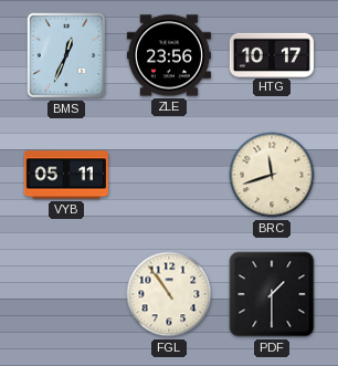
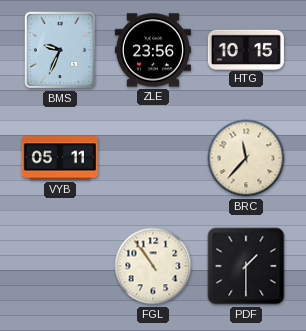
BMS: 12:34 -> 9:34
HTG: 10:17 -> 10:15
BRC: 11:42 -> 11:37
